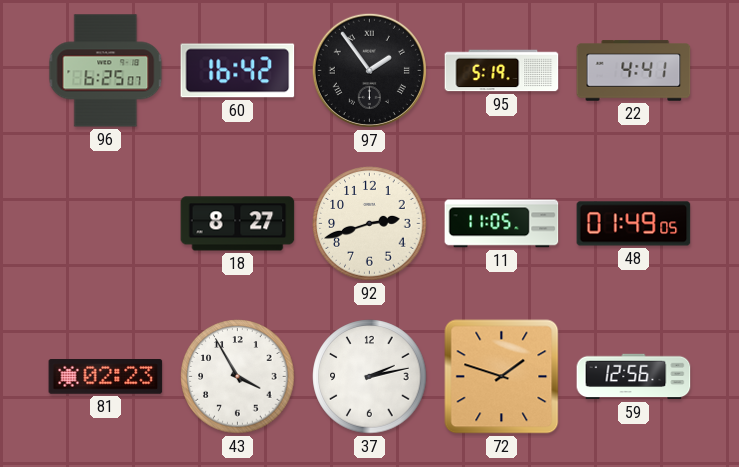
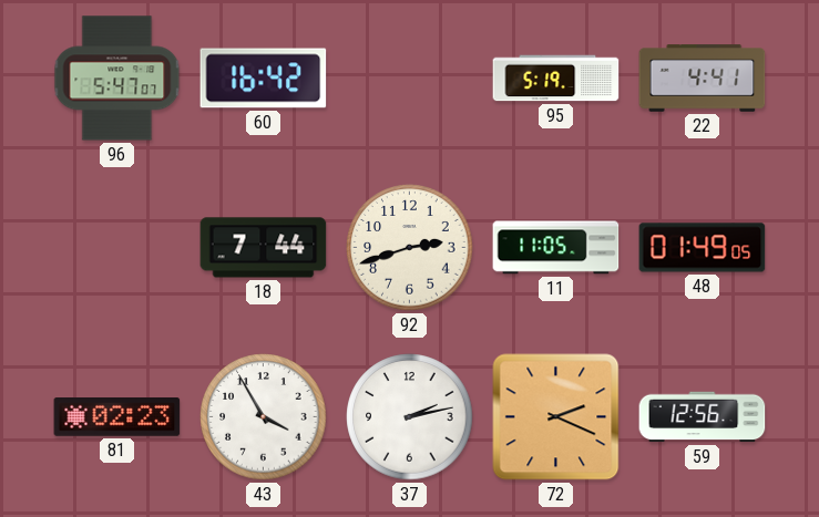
96: 6:25 -> 5:47
97: 1:54 -> none
18: 8:27 -> 7:44
72: 1:48 -> 2:19
